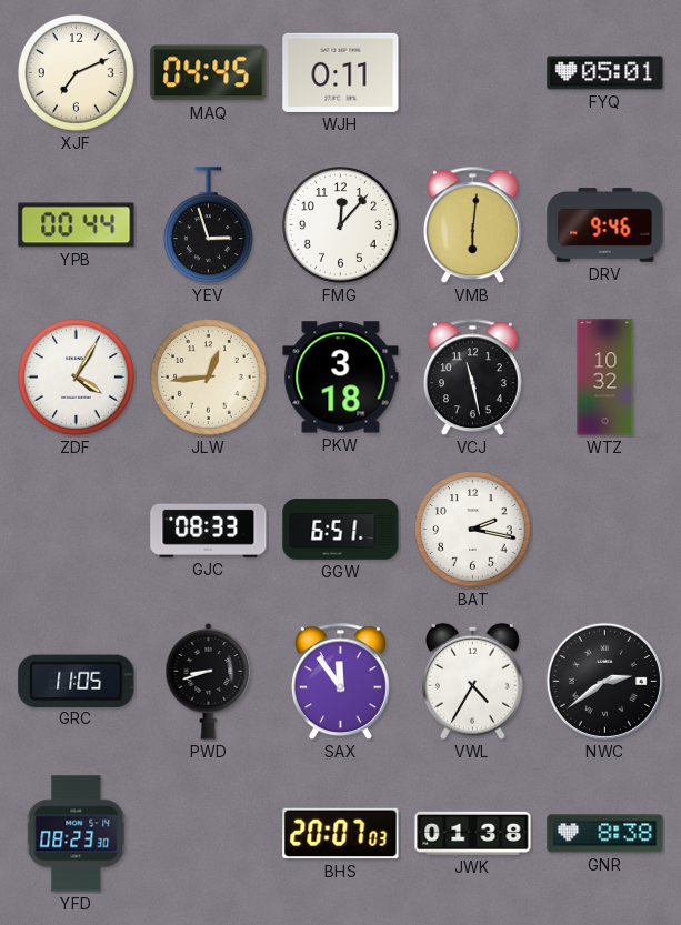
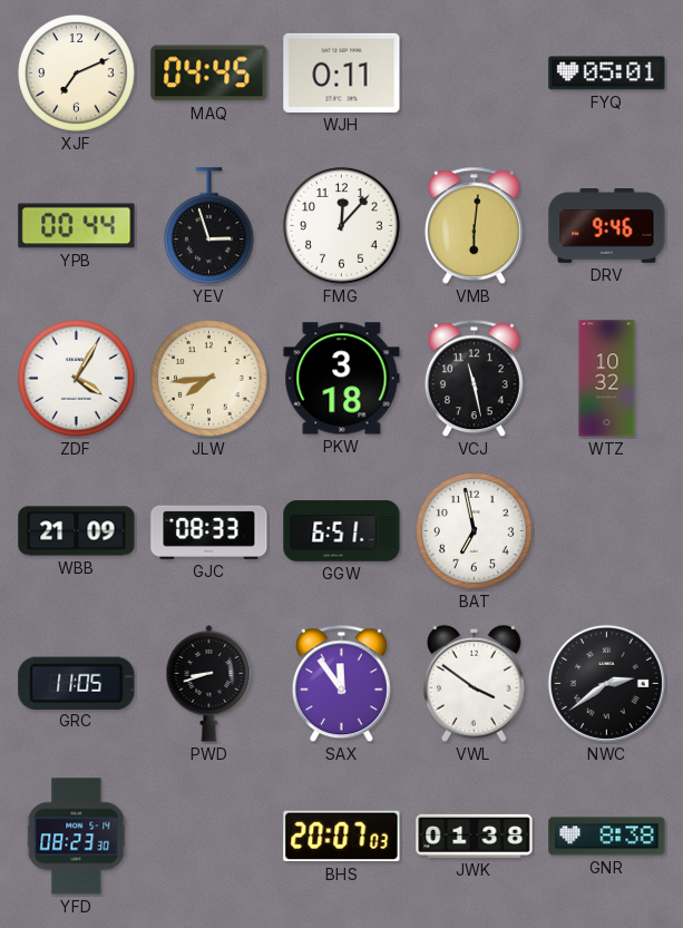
JLW: 12:44 -> 7:44
WBB: none -> 21:09
BAT: 2:17 -> 6:58
VWL: 4:35 -> 3:51
